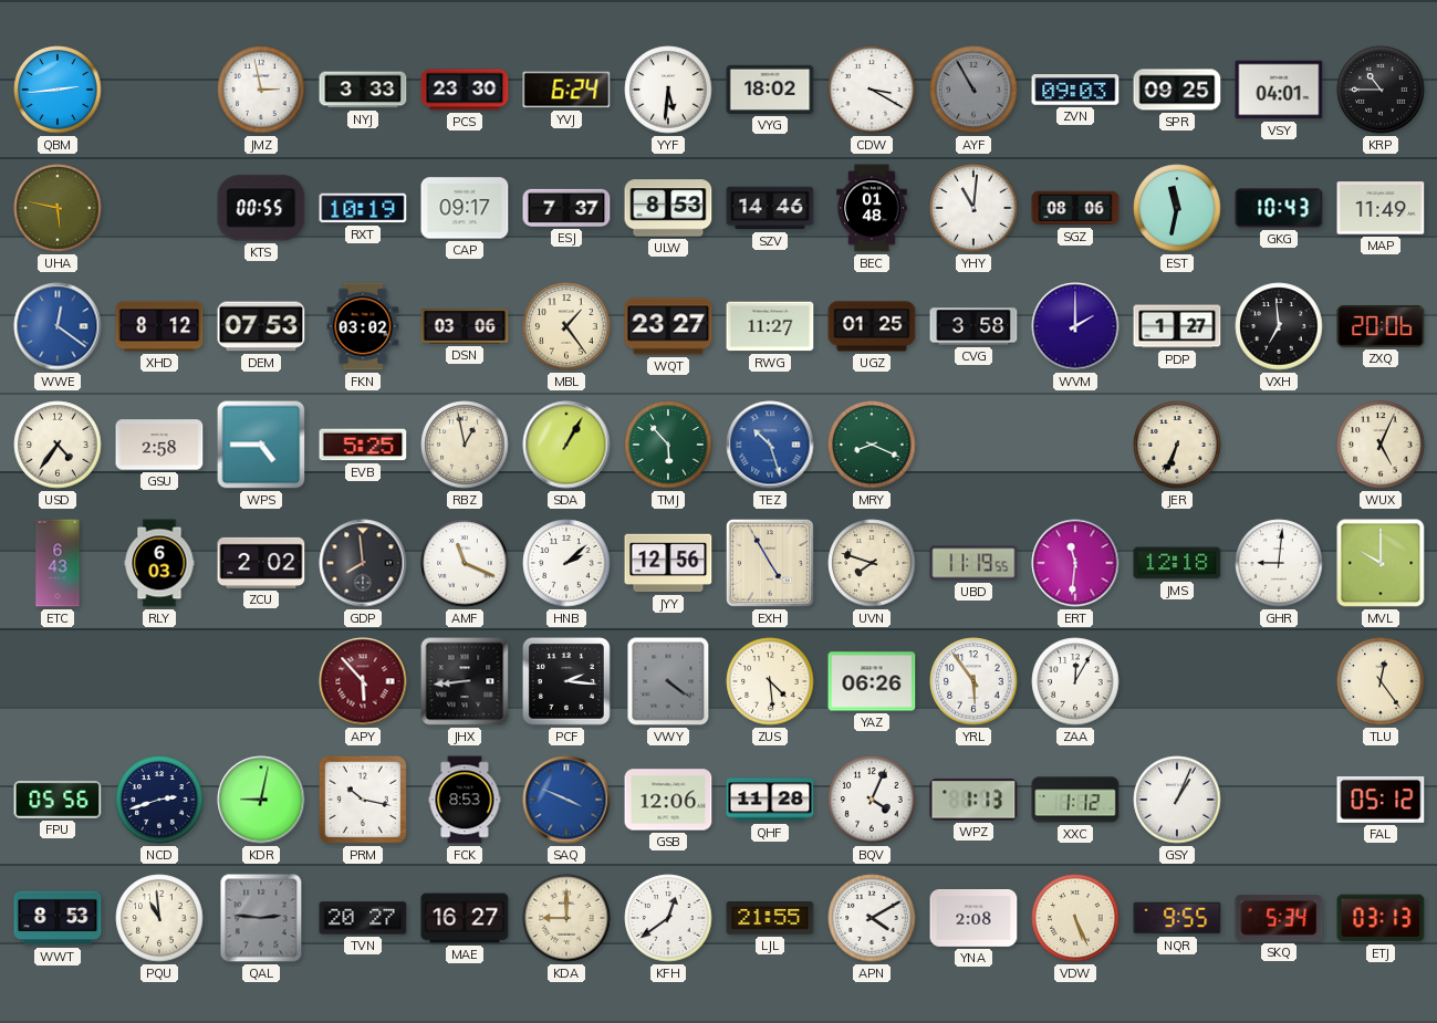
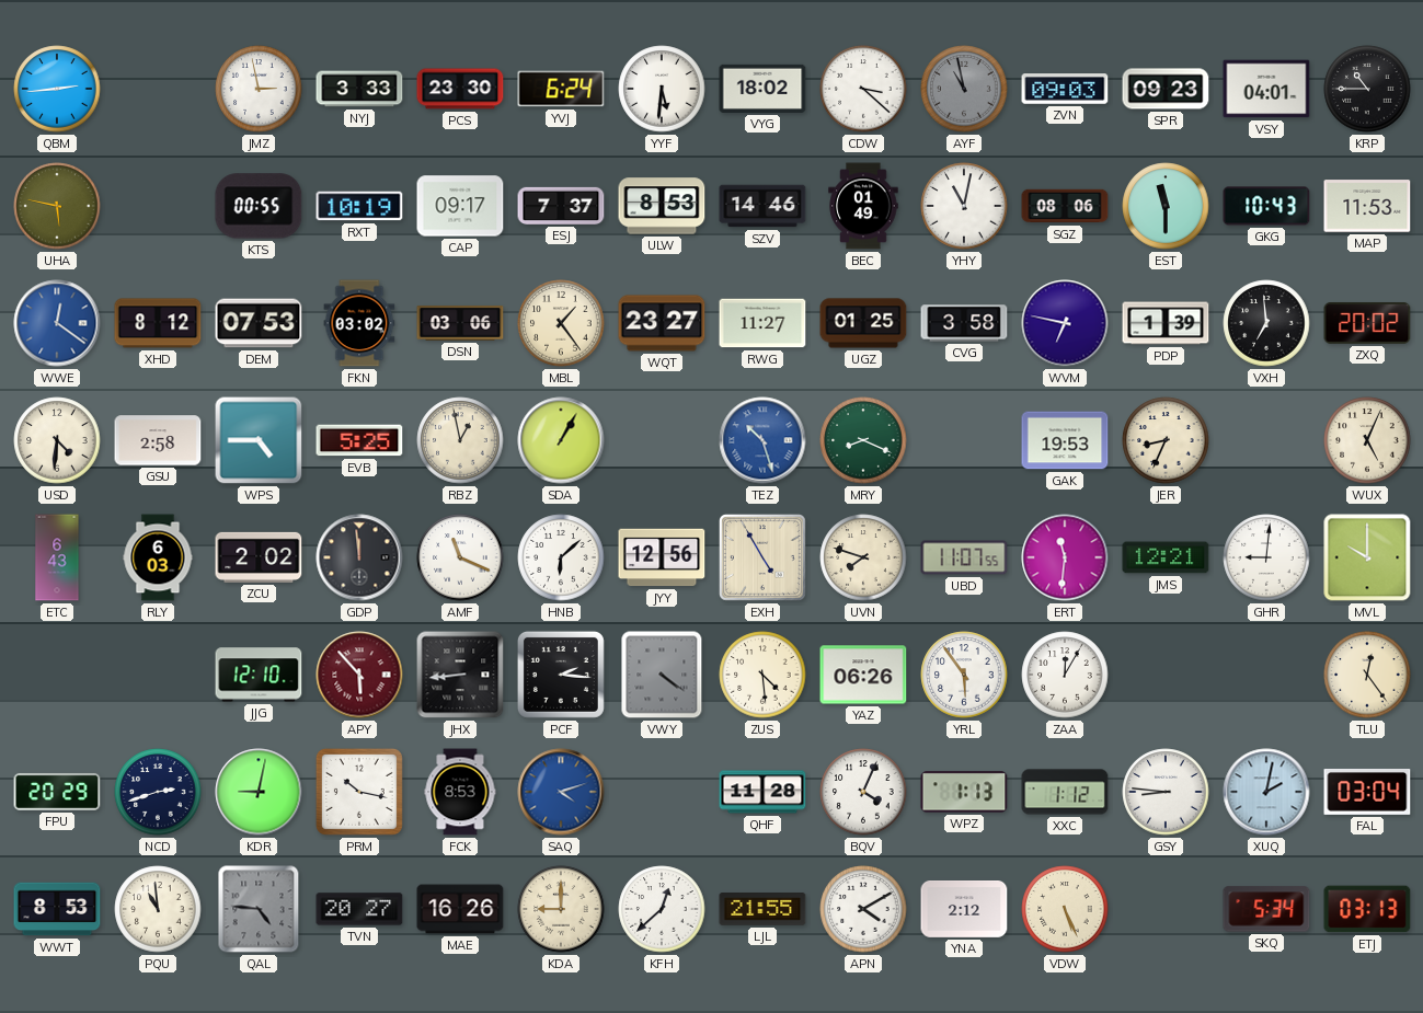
CDW: 3:20 -> 3:22
AYF: 10:55 -> 10:58
SPR: 09:25 -> 09:23
BEC: 01:48 -> 01:49
YHY: 11:01 -> 11:02
EST: 11:32 -> 11:30
MAP: 11:49 -> 11:53
WVM: 2:00 -> 6:47
PDP: 1:27 -> 1:39
ZXQ: 20:06 -> 20:02
USD: 4:36 -> 4:31
TMJ: 5:53 -> none
GAK: none -> 19:53
JER: 6:34 -> 8:34
GDP: 7:59 -> 11:59
HNB: 2:08 -> 6:08
UBD: 11:19 -> 11:07
JMS: 12:18 -> 12:21
JJG: none -> 12:10
FPU: 05:56 -> 20:29
SAQ: 3:49 -> 4:12
GSB: 12:06 -> none
GSY: 1:04 -> 8:46
XUQ: none -> 2:02
FAL: 05:12 -> 03:04
QAL: 2:46 -> 4:46
MAE: 16:27 -> 16:26
KFH: 12:39 -> 12:38
YNA: 2:08 -> 2:12
NQR: 9:55 -> none
